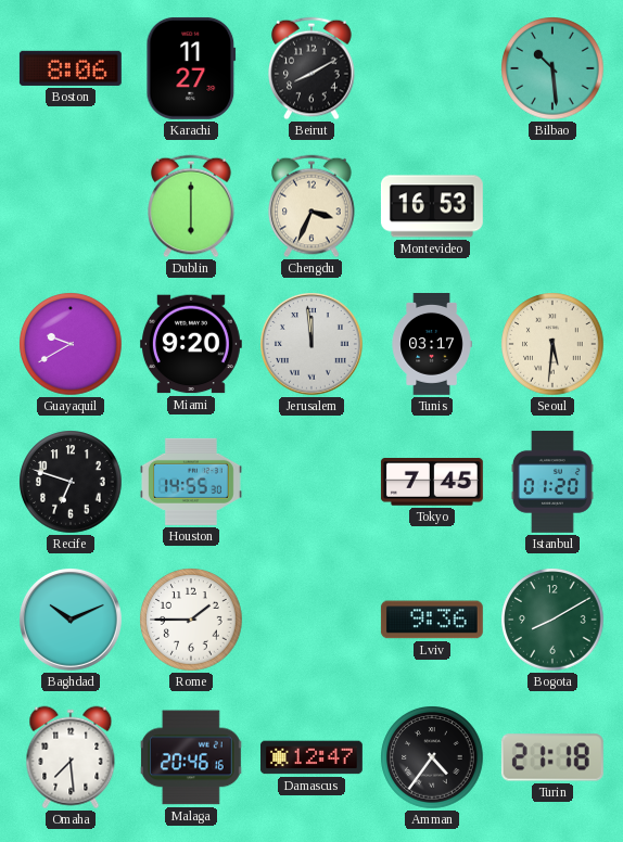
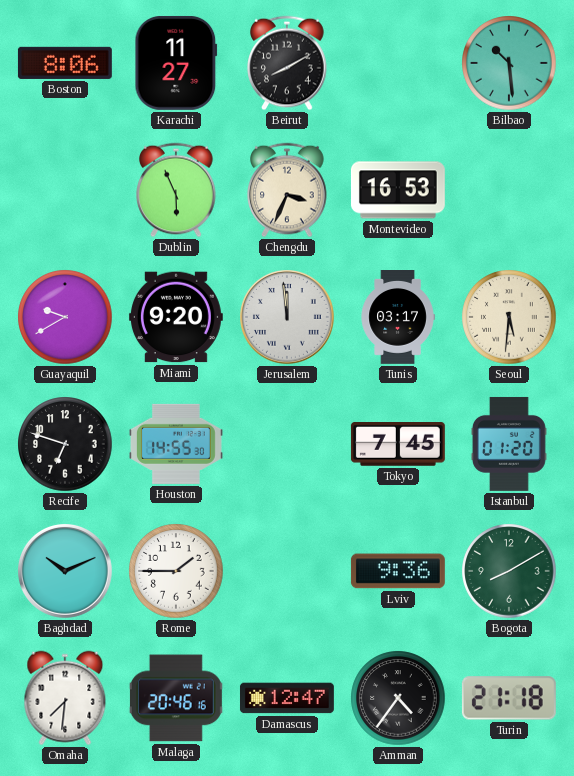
Dublin: 6:00 -> 5:56
Omaha: 7:29 -> 7:31
